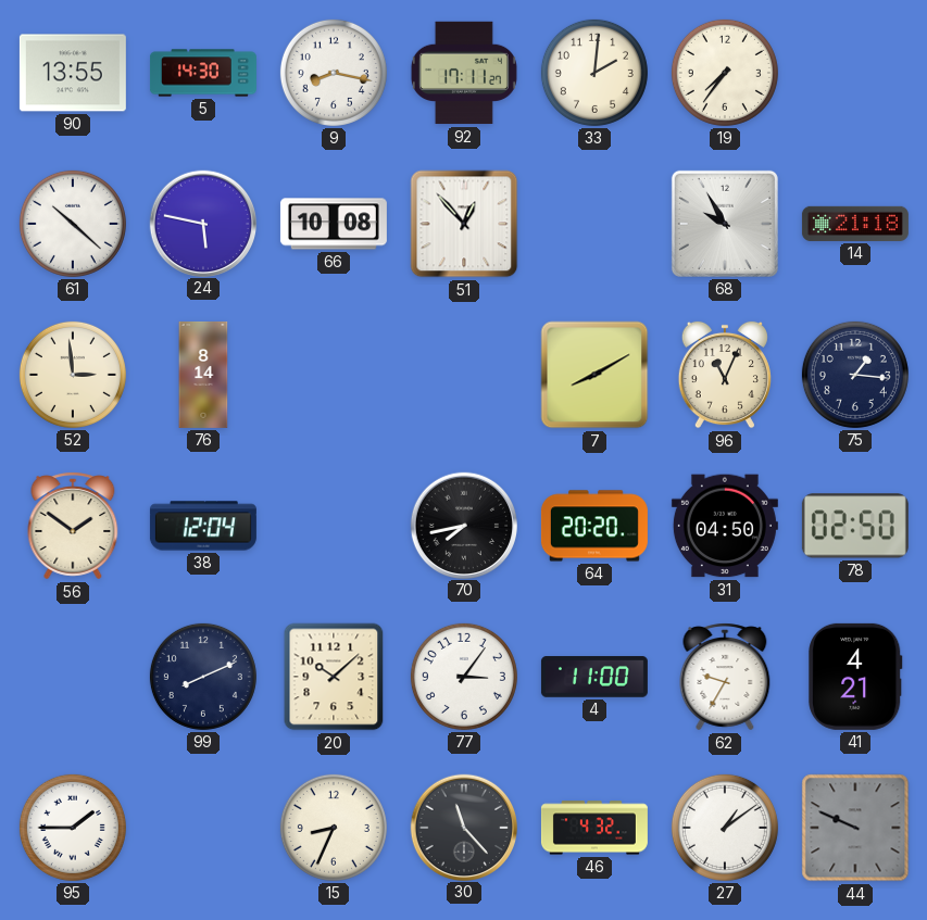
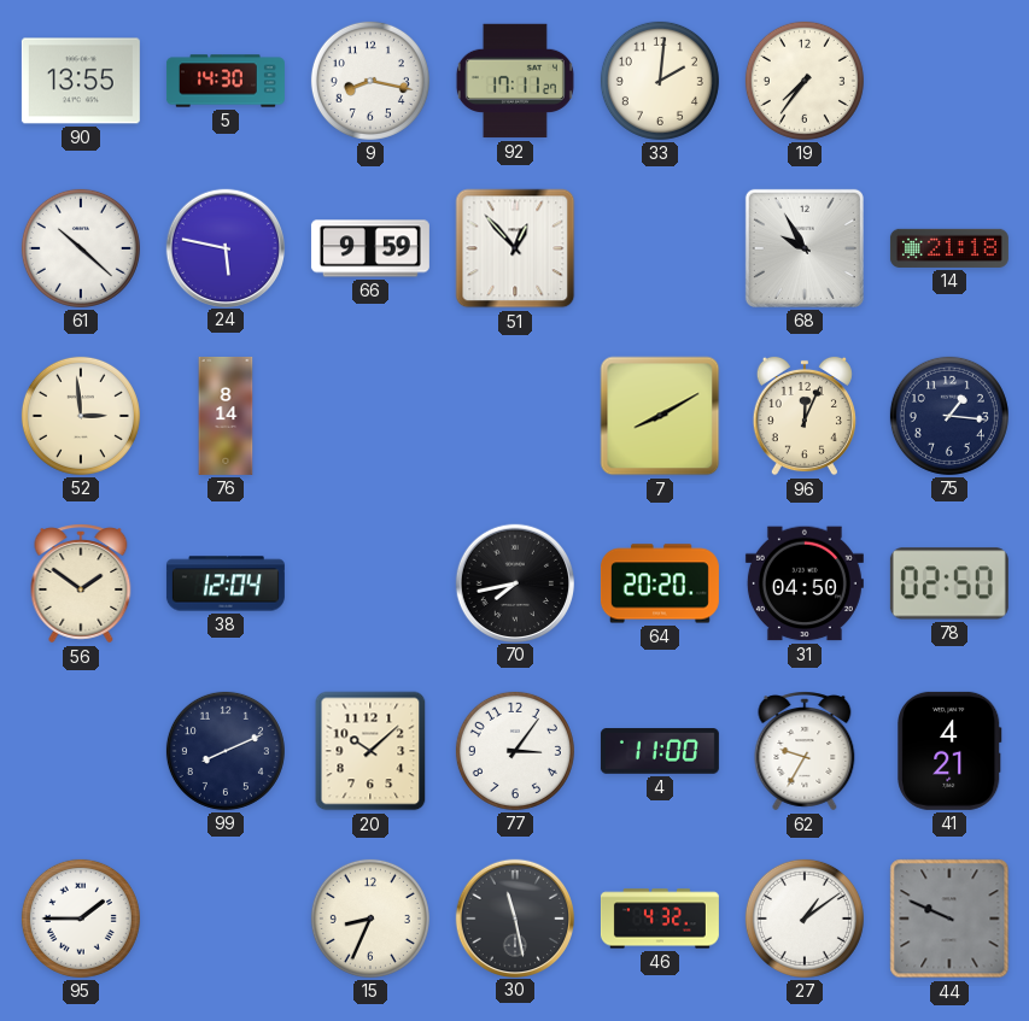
66: 10:08 -> 9:59
96: 11:04 -> 12:04
30: 11:23 -> 11:28
